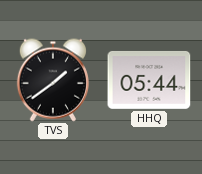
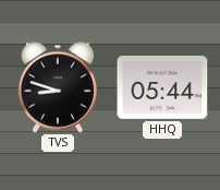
TVS: 1:39 -> 8:48
